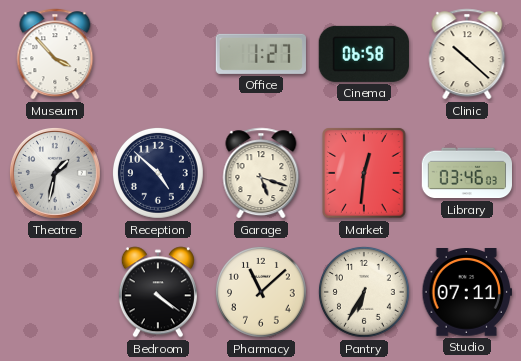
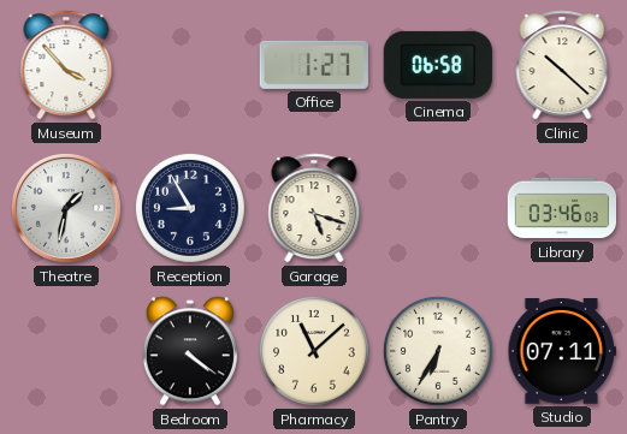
Reception: 4:52 -> 8:55
Market: 12:31 -> none
